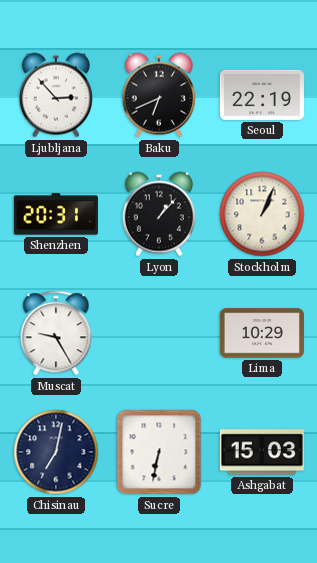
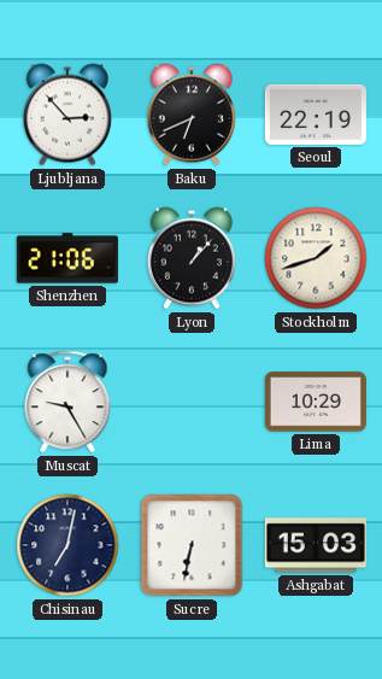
Shenzhen: 20:31 -> 21:06
Stockholm: 1:04 -> 1:42
